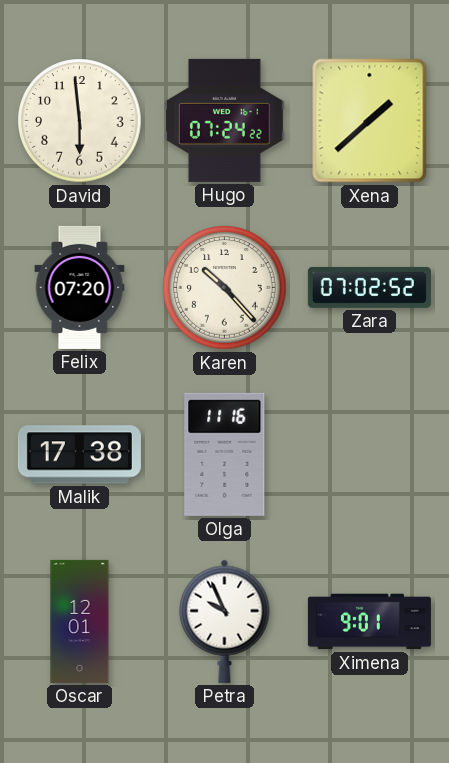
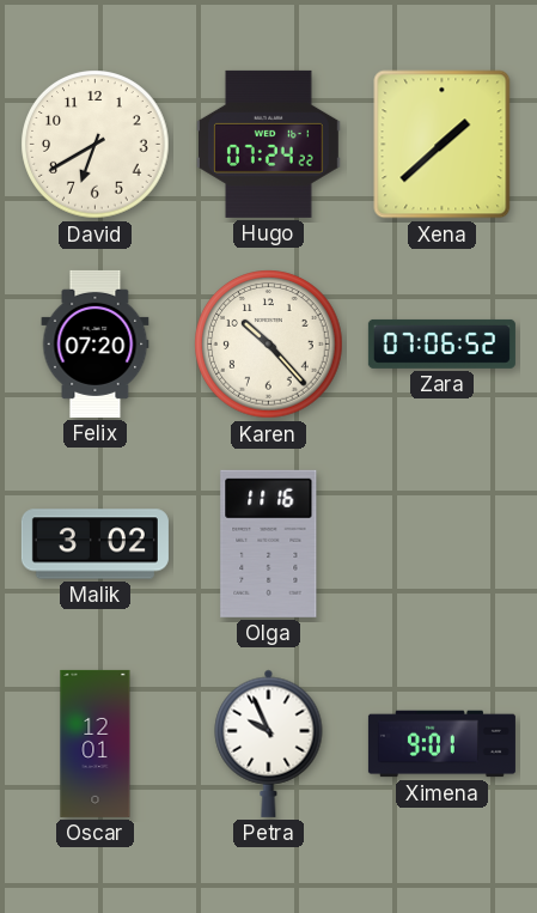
David: 5:59 -> 6:40
Zara: 07:02 -> 07:06
Malik: 17:38 -> 3:02
